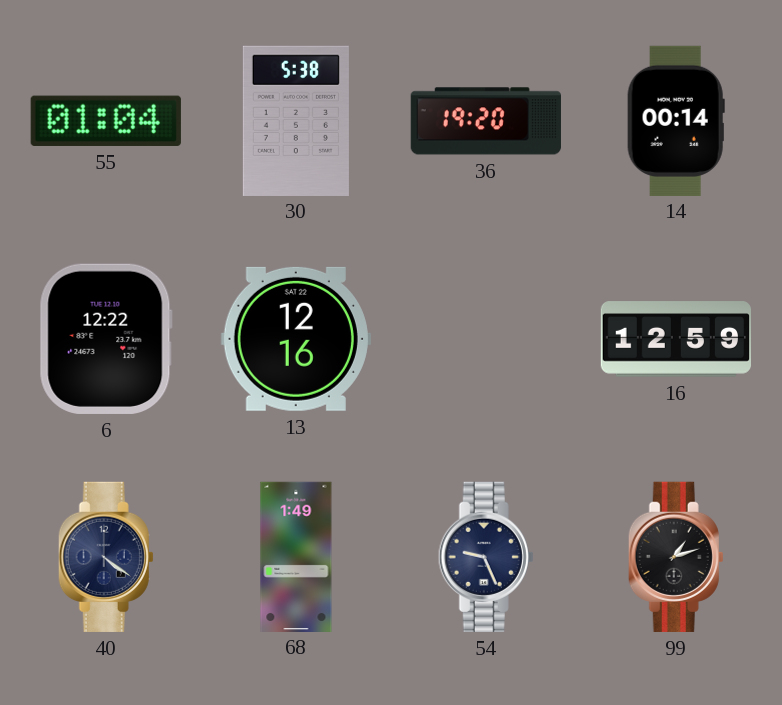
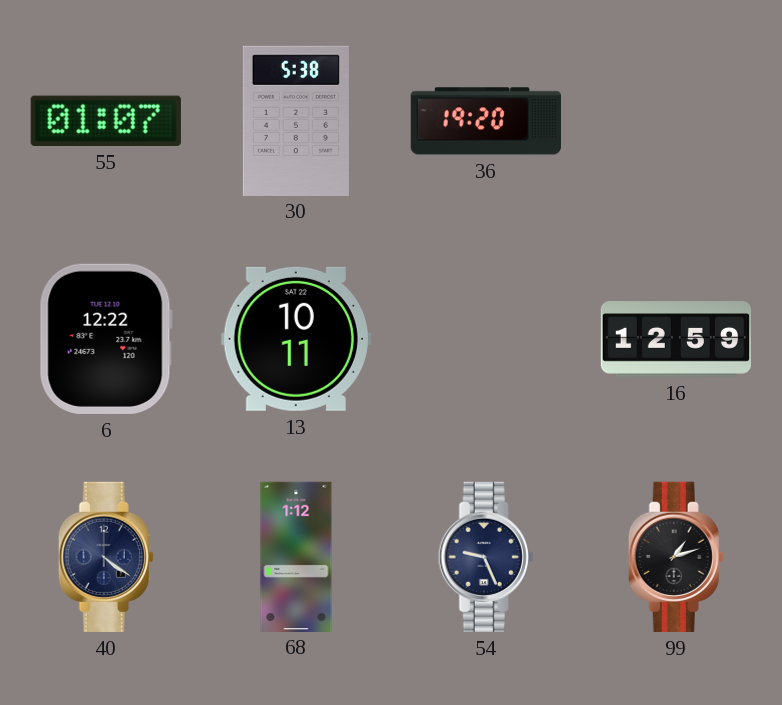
55: 01:04 -> 01:07
14: 00:14 -> none
13: 12:16 -> 10:11
68: 1:49 -> 1:12
